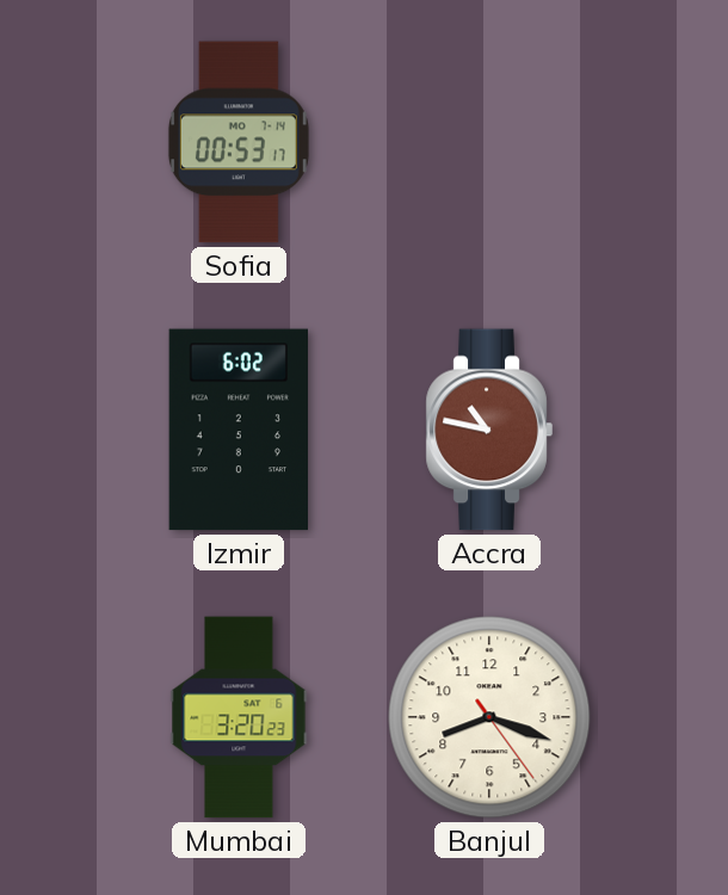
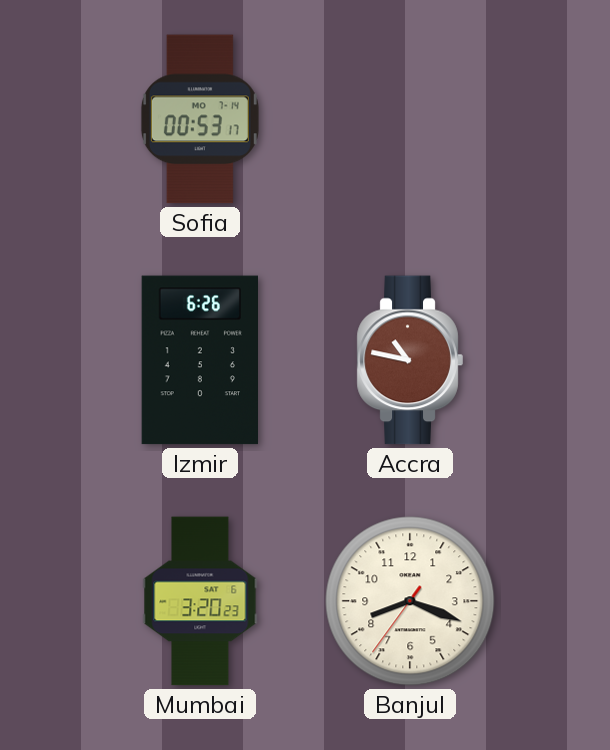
Izmir: 6:02 -> 6:26
Banjul: 8:18:24 -> 8:18:36
